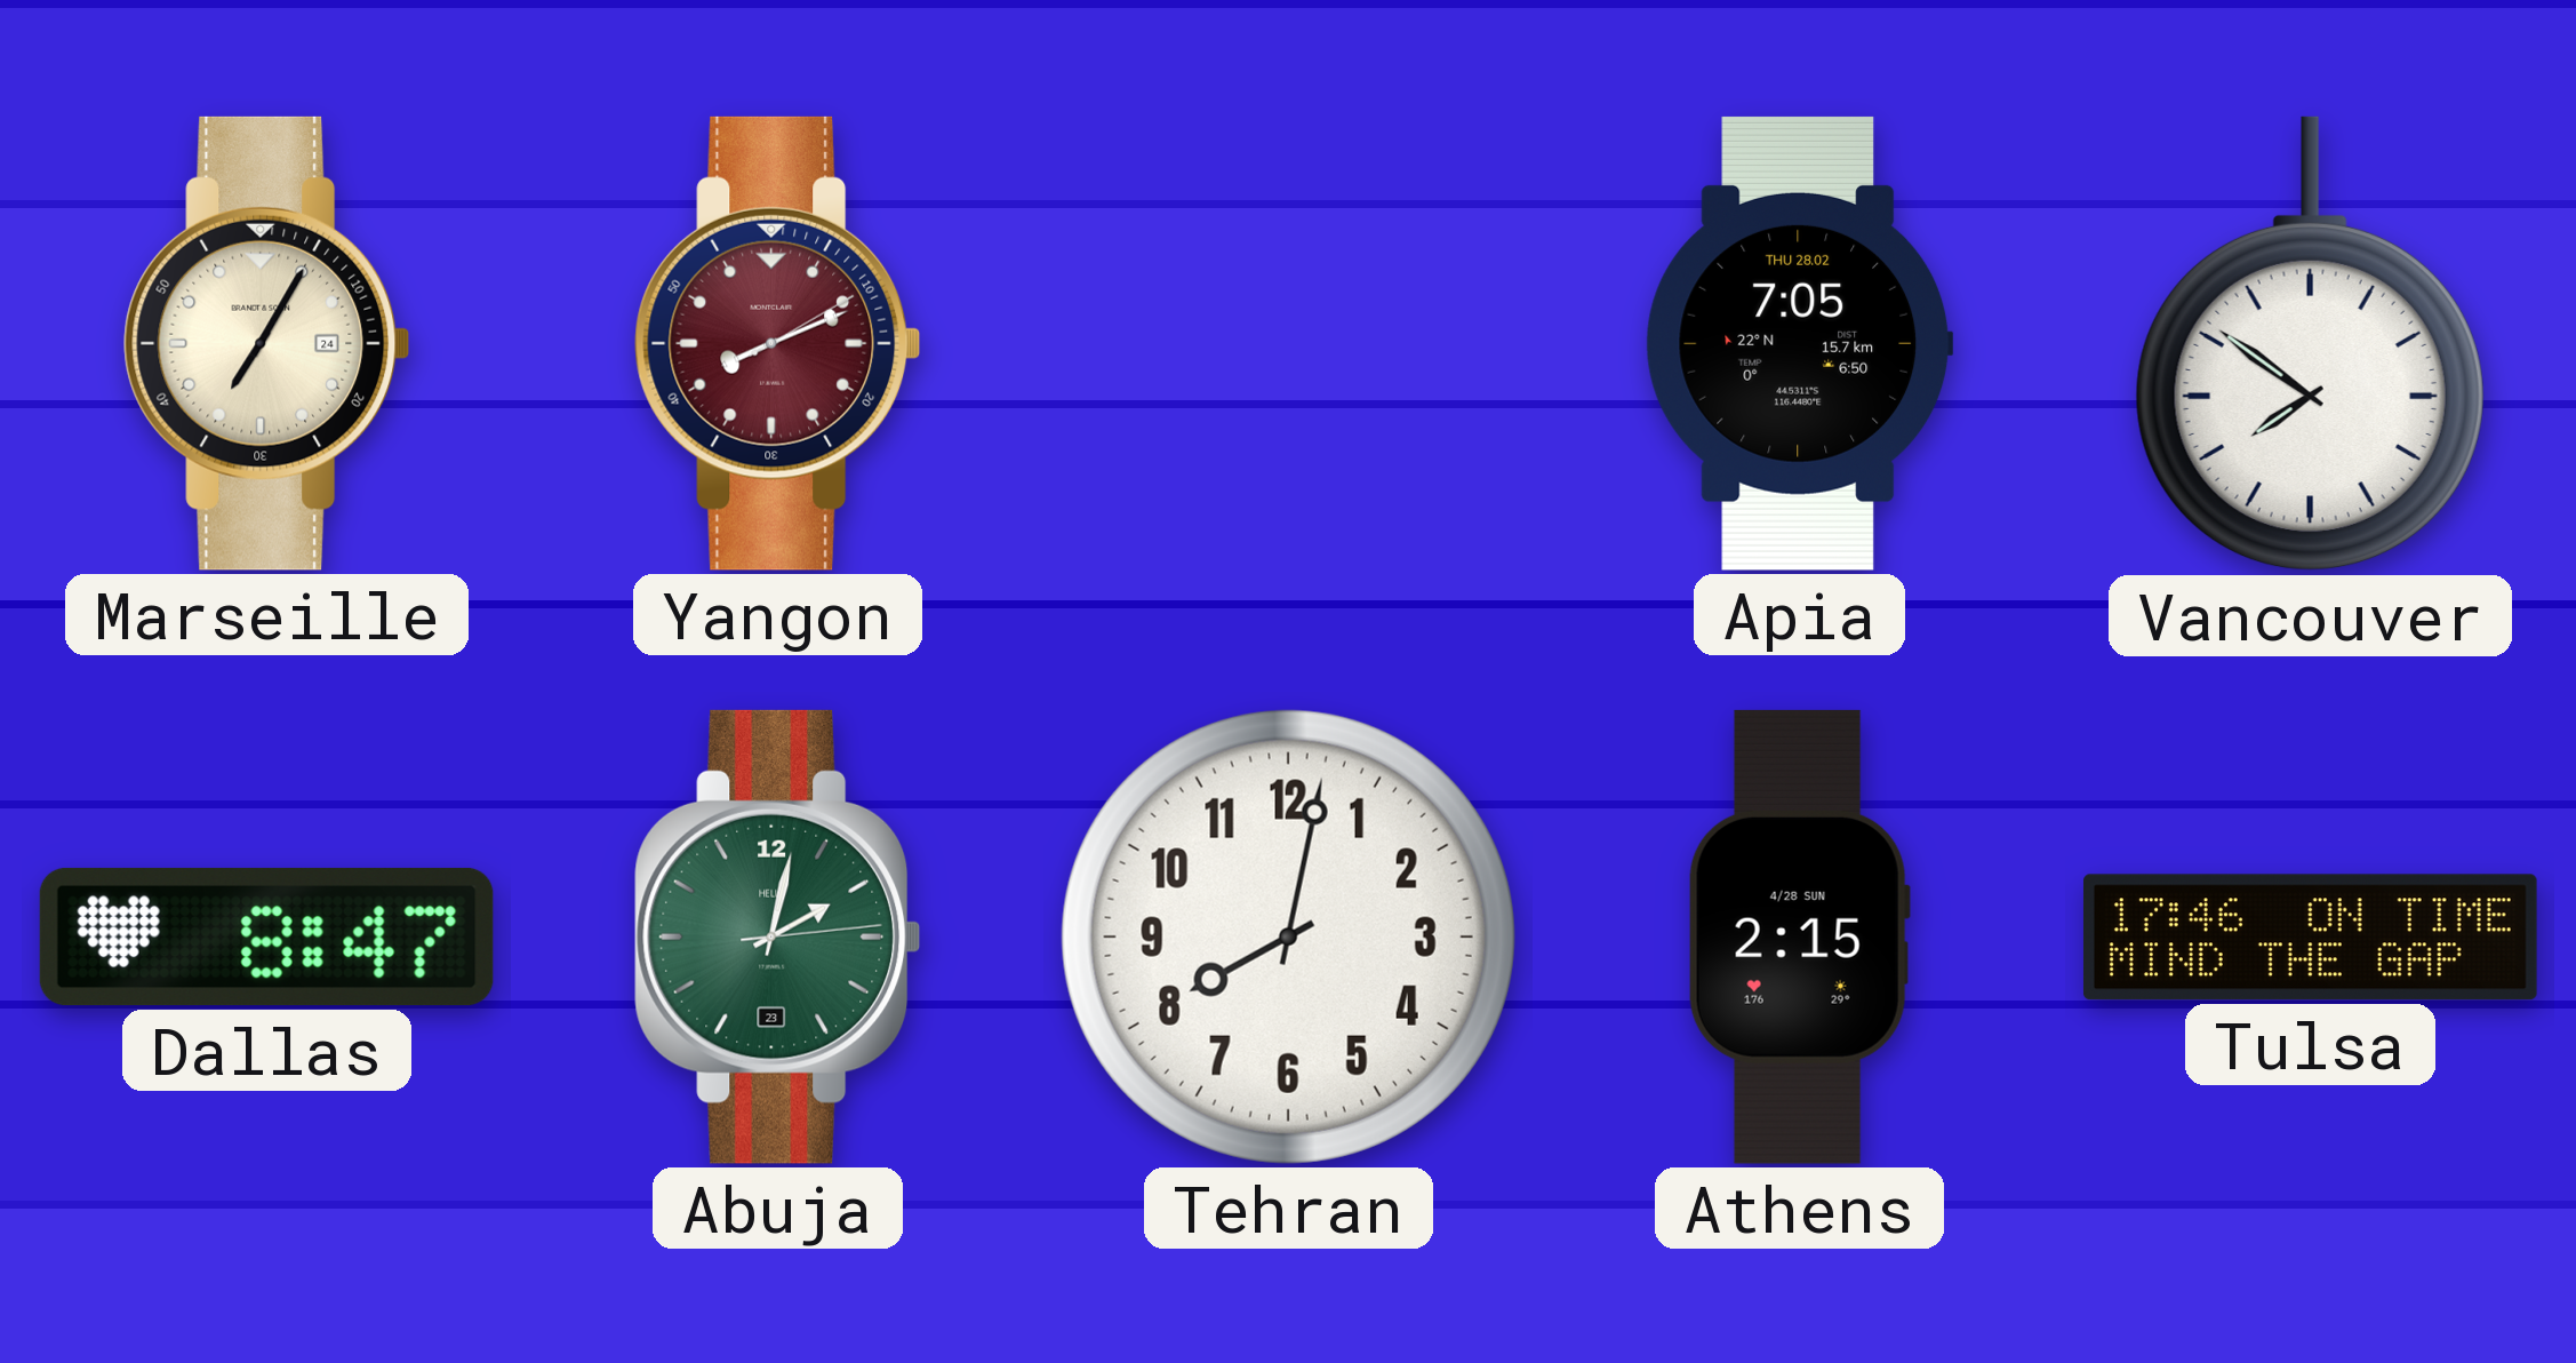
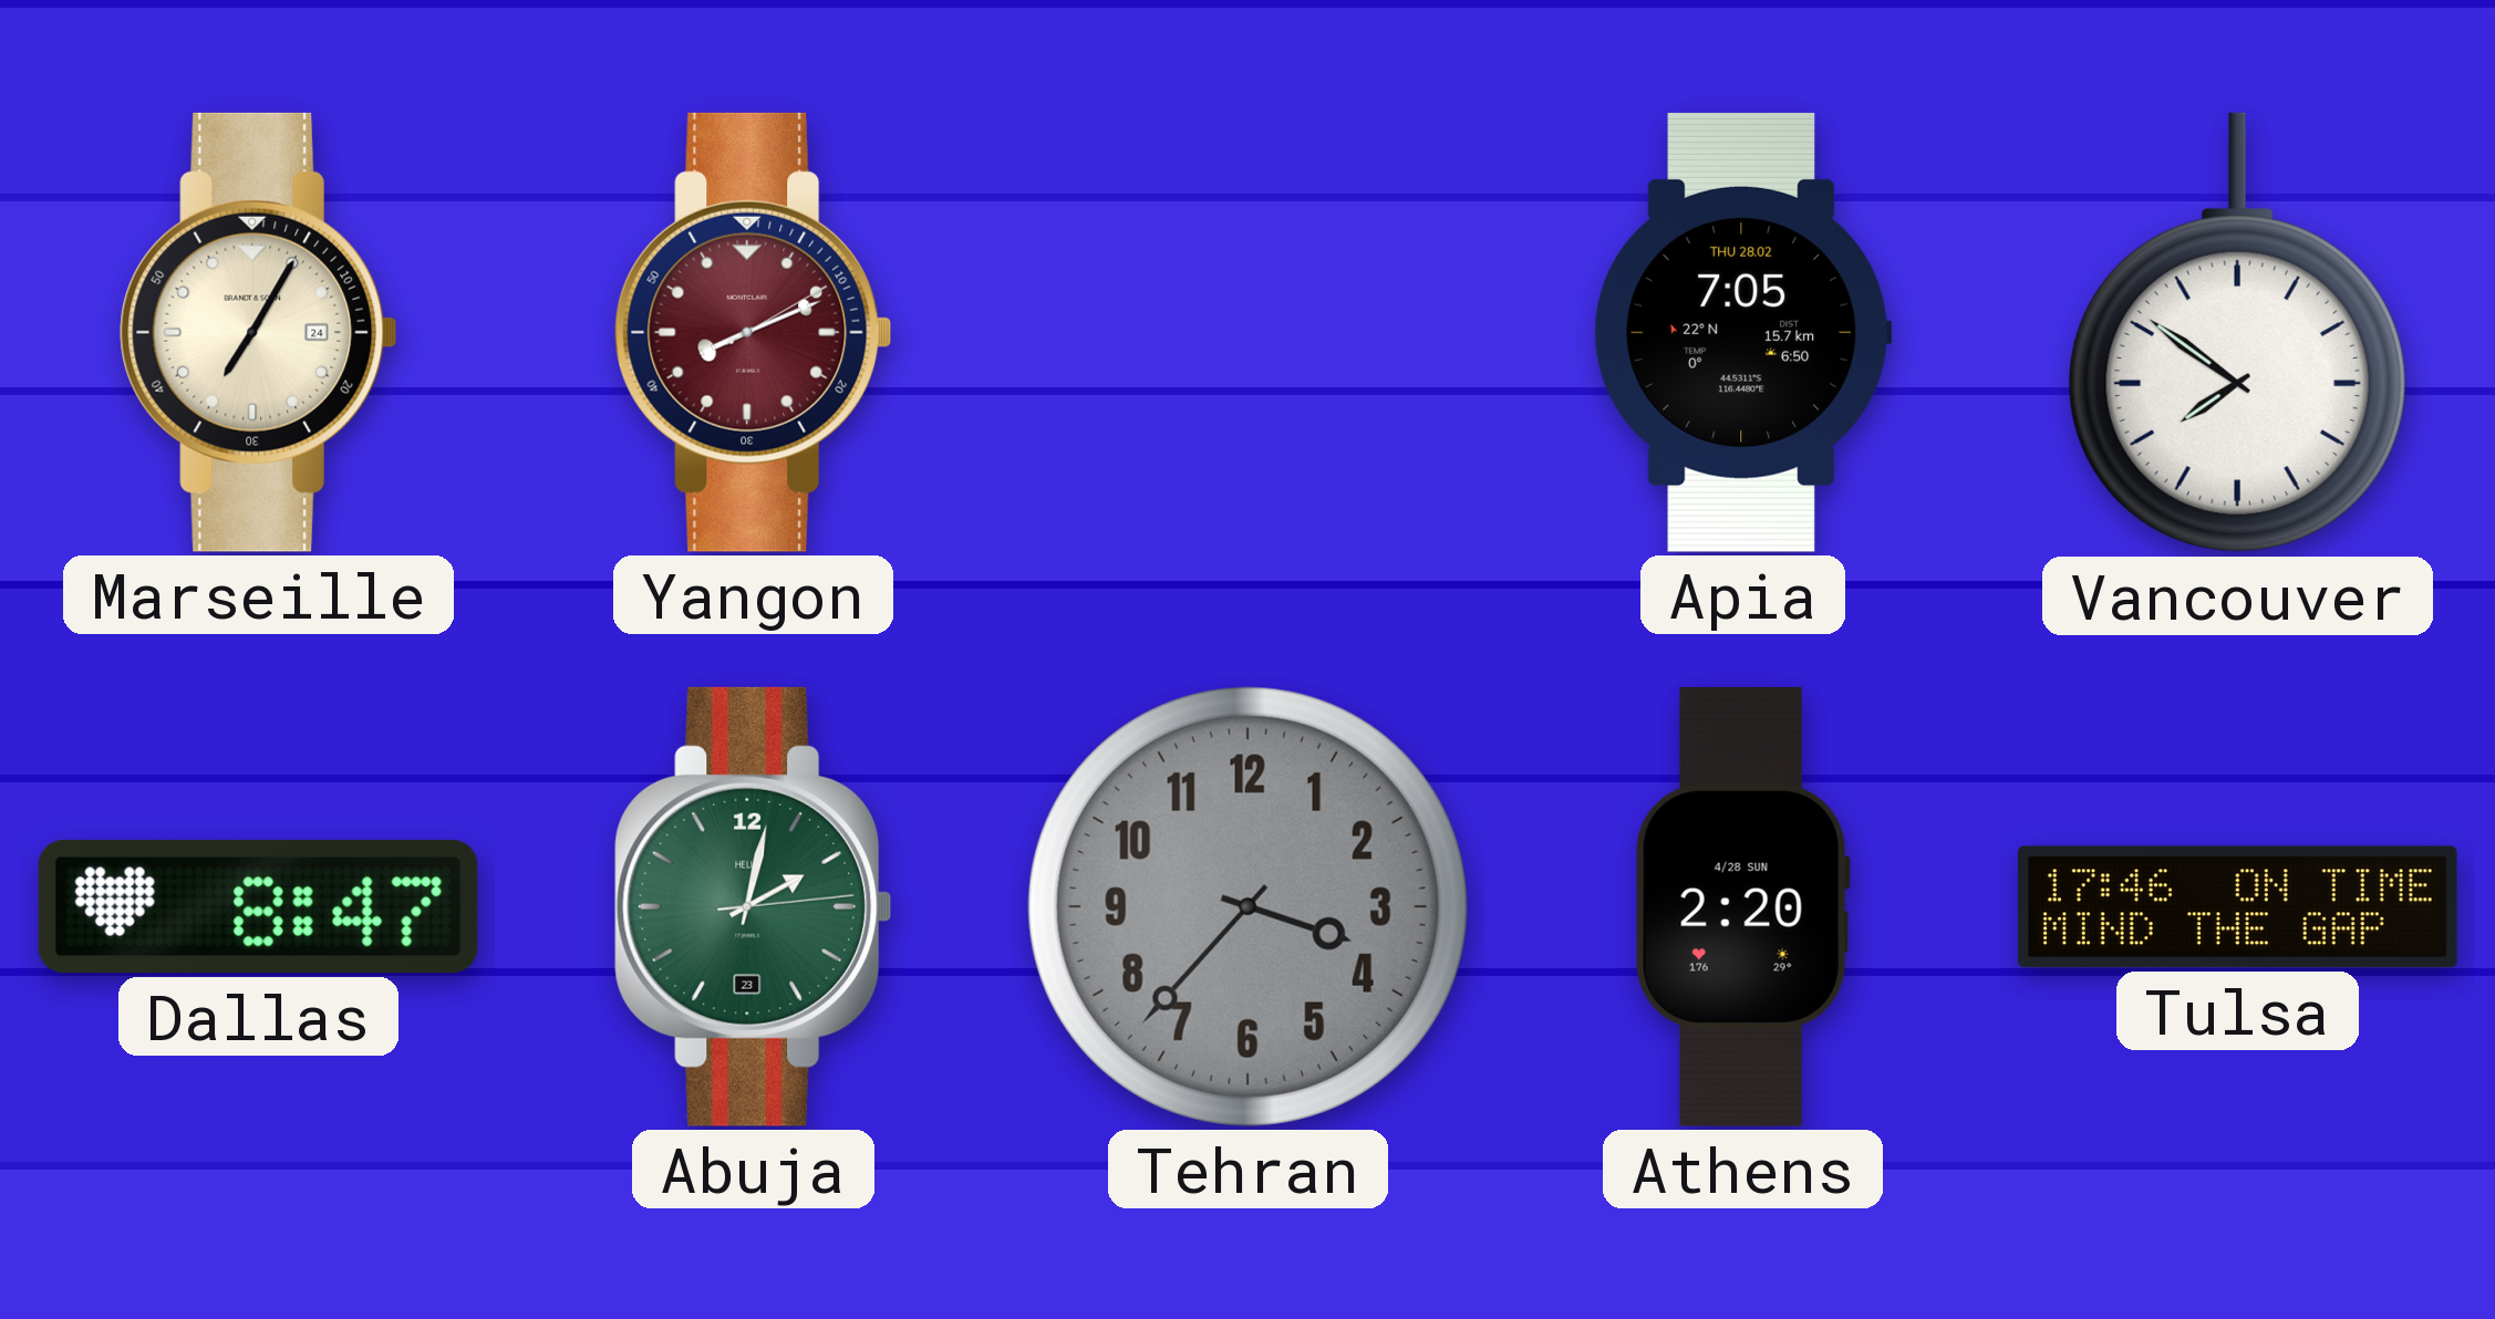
Tehran: 8:02 -> 3:37
Tehran dial: white -> grey
Athens: 2:15 -> 2:20
